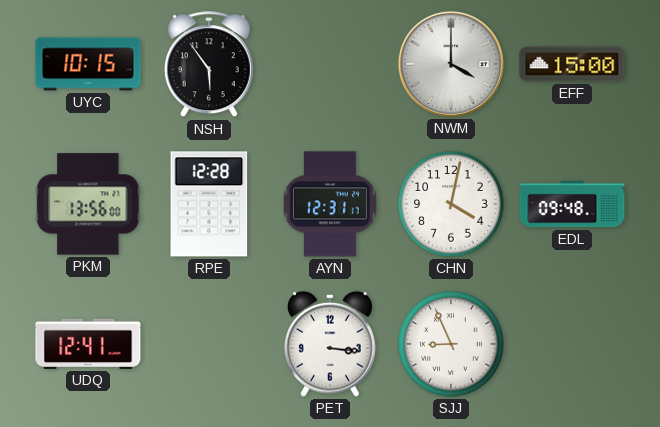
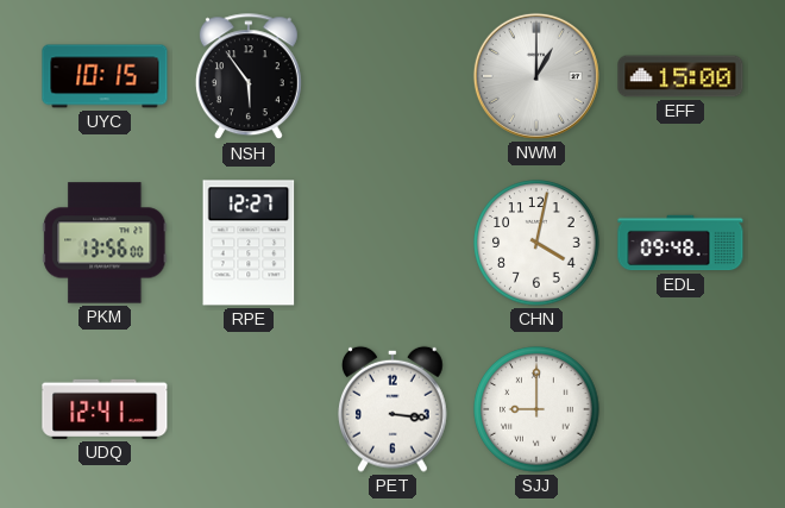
NWM: 4:00 -> 1:00
RPE: 12:28 -> 12:27
AYN: 12:31 -> none
SJJ: 8:56 -> 9:00
